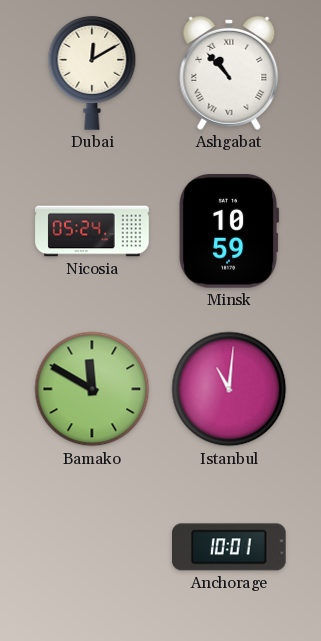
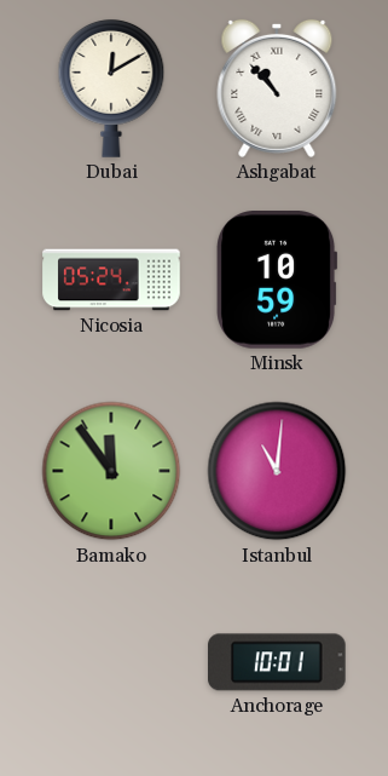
Bamako: 11:50 -> 11:54
